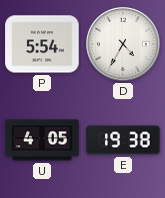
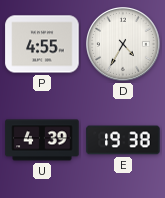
P: 5:54 -> 4:55
U: 4:05 -> 4:39
